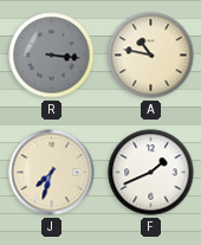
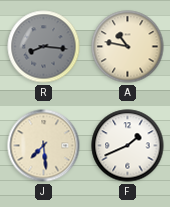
R: 3:16 -> 8:16
J: 7:33 -> 7:29
